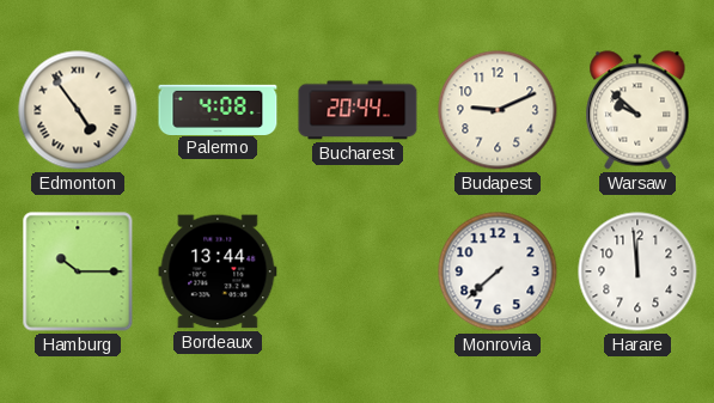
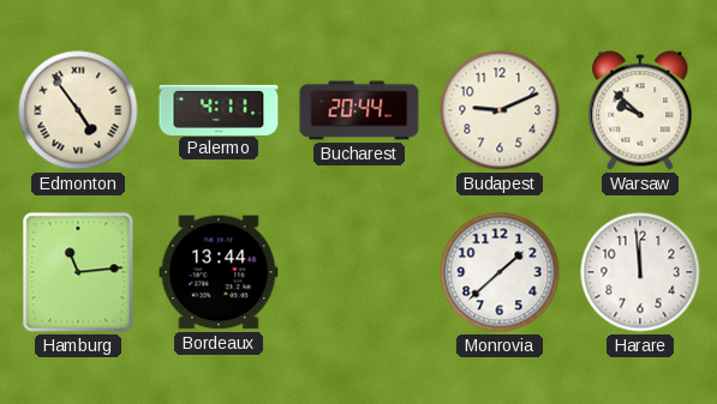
Palermo: 4:08 -> 4:11
Hamburg: 10:15 -> 11:14
Monrovia: 7:38 -> 1:38
